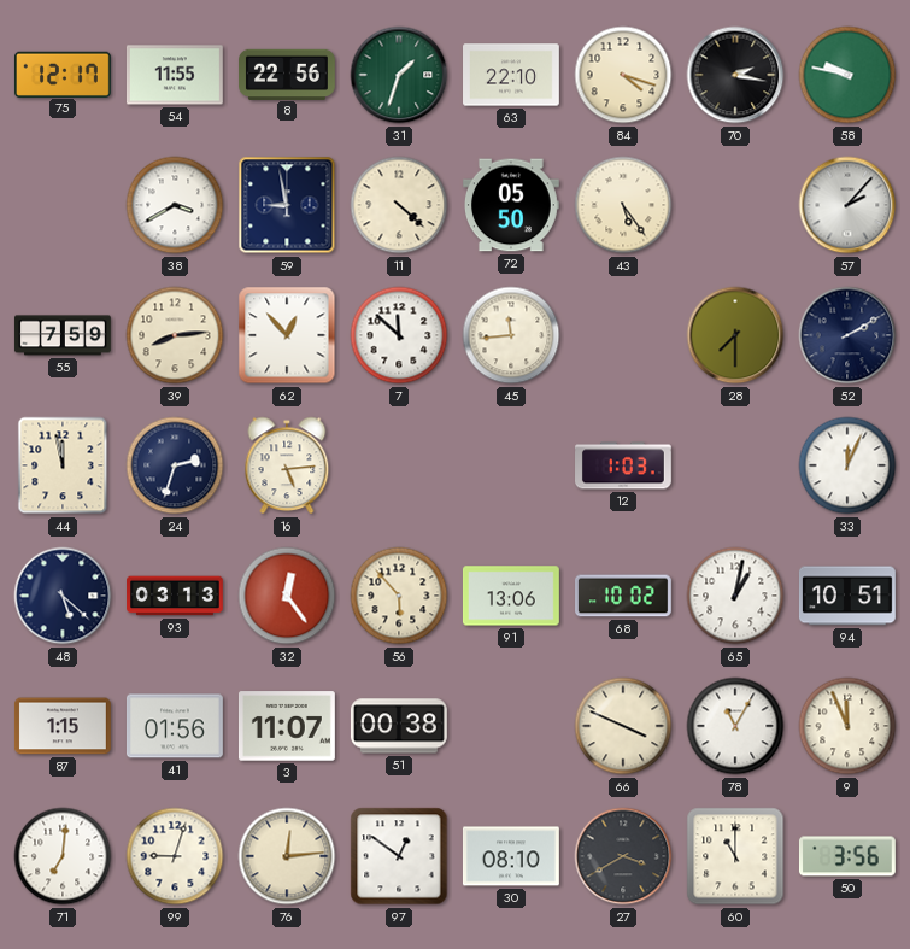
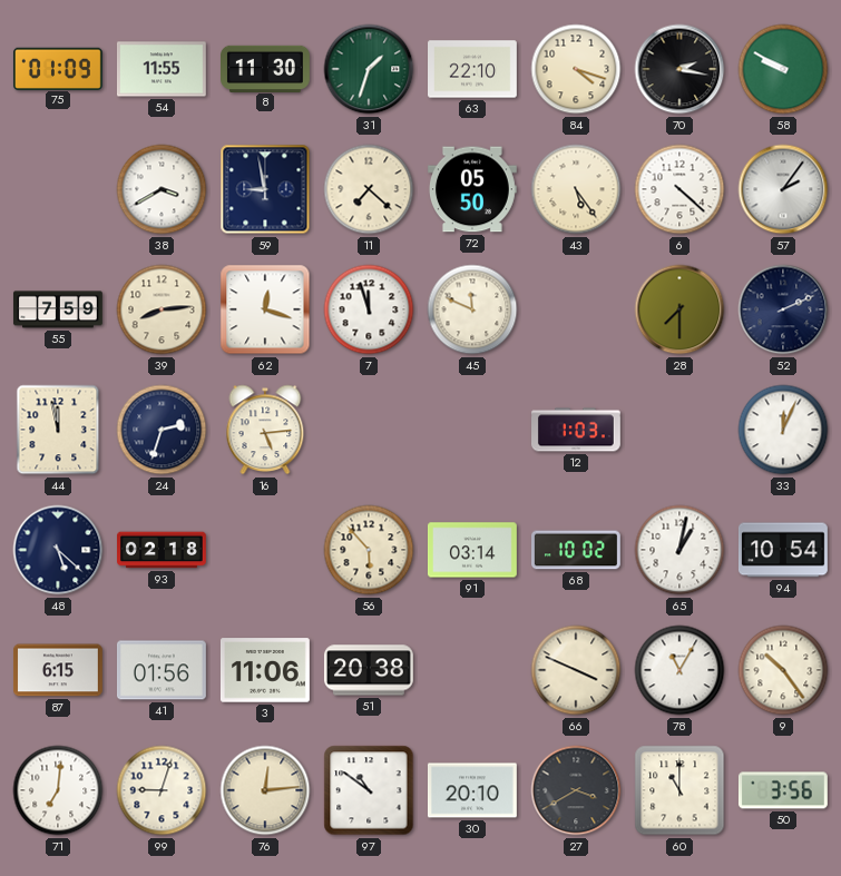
75: 12:17 -> 01:09
8: 22:56 -> 11:30
58: 9:47 -> 9:50
11: 4:22 -> 7:22
6: none -> 4:22
57: 2:07 -> 2:06
62: 12:53 -> 12:18
7: 11:52 -> 11:57
45: 11:44 -> 11:49
52: 2:10 -> 2:11
93: 03:13 -> 02:18
32: 12:24 -> none
91: 13:06 -> 03:14
94: 10:51 -> 10:54
87: 1:15 -> 6:15
3: 11:07 -> 11:06
51: 00:38 -> 20:38
9: 11:56 -> 10:24
97: 12:51 -> 10:51
30: 08:10 -> 20:10
